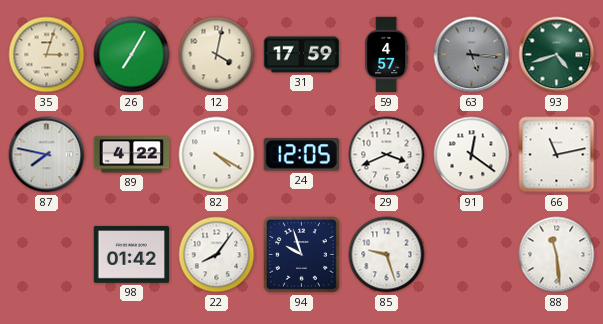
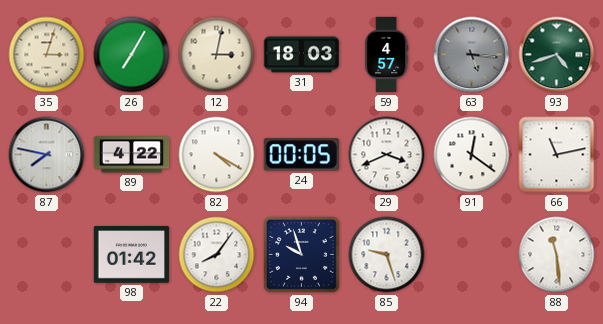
12: 4:02 -> 3:02
31: 17:59 -> 18:03
24: 12:05 -> 00:05
